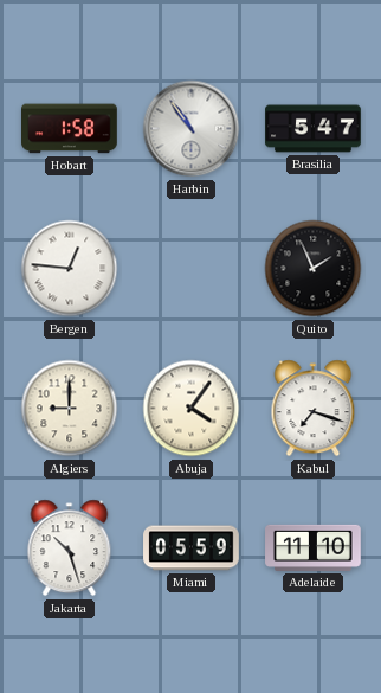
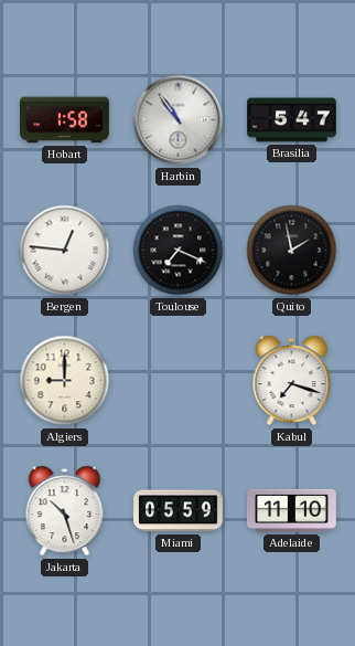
Toulouse: none -> 7:19
Quito: 1:56 -> 1:58
Abuja: 4:06 -> none
